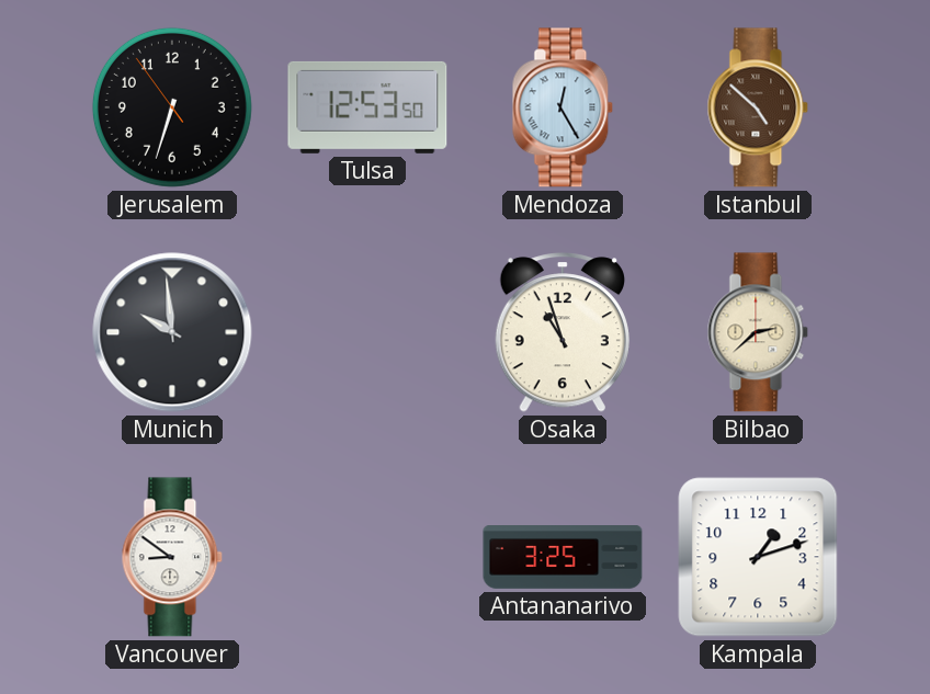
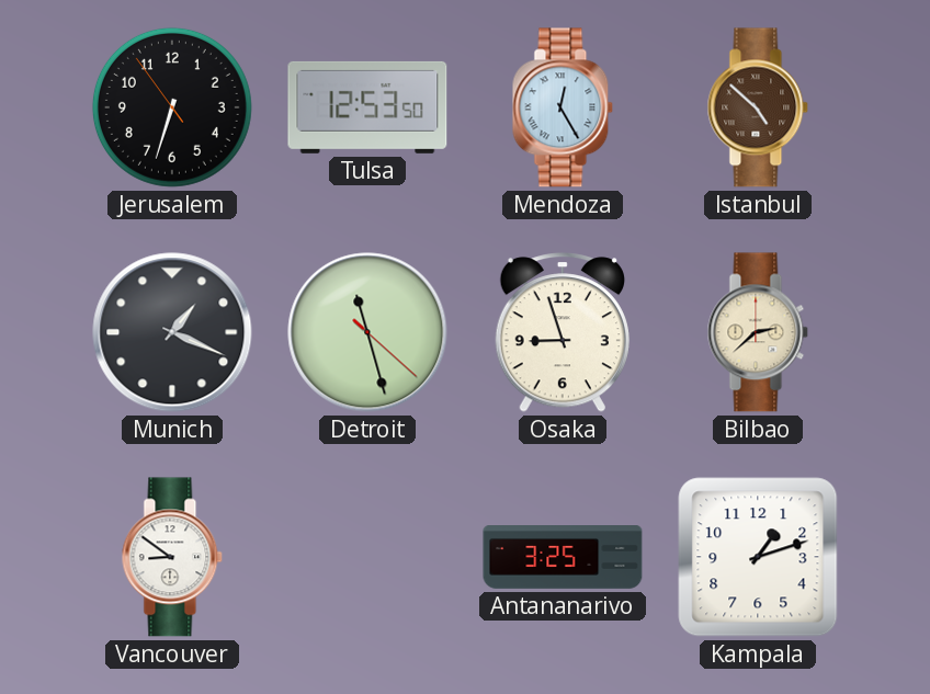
Munich: 9:59 -> 1:19
Detroit: none -> 11:27
Osaka: 10:57 -> 8:57
